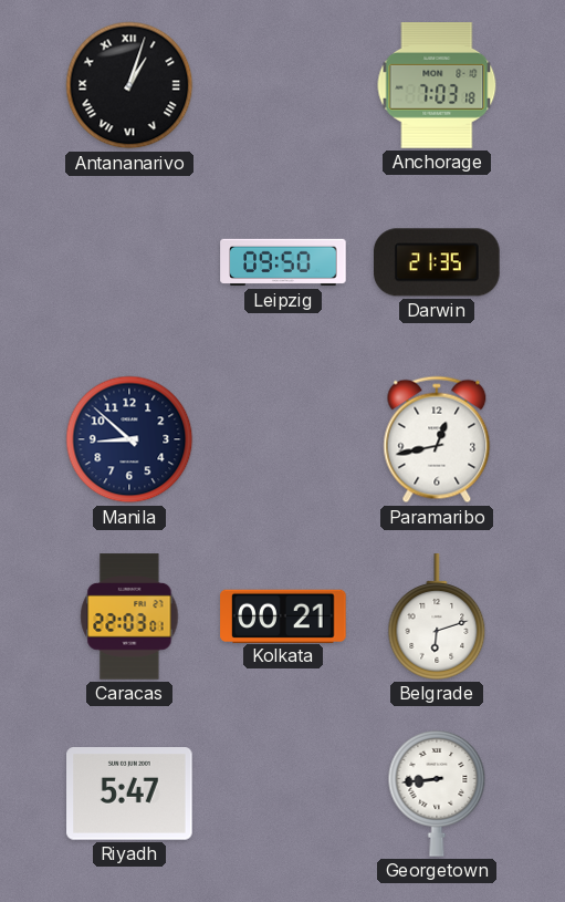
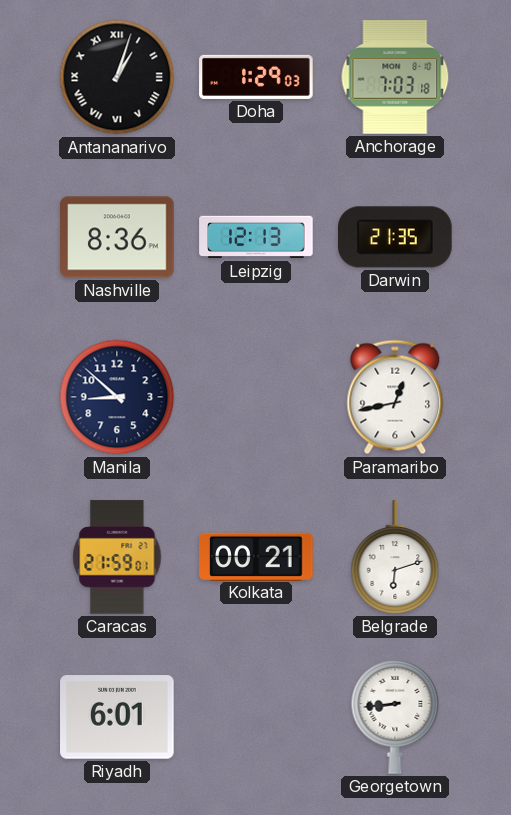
Doha: none -> 1:29
Nashville: none -> 8:36
Leipzig: 09:50 -> 12:13
Caracas: 22:03 -> 21:59
Riyadh: 5:47 -> 6:01
